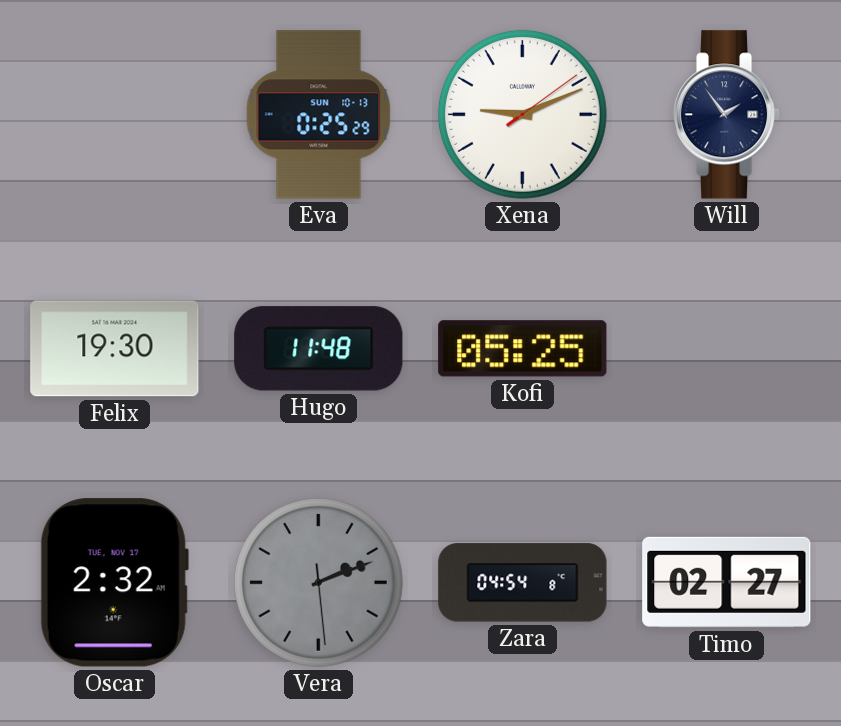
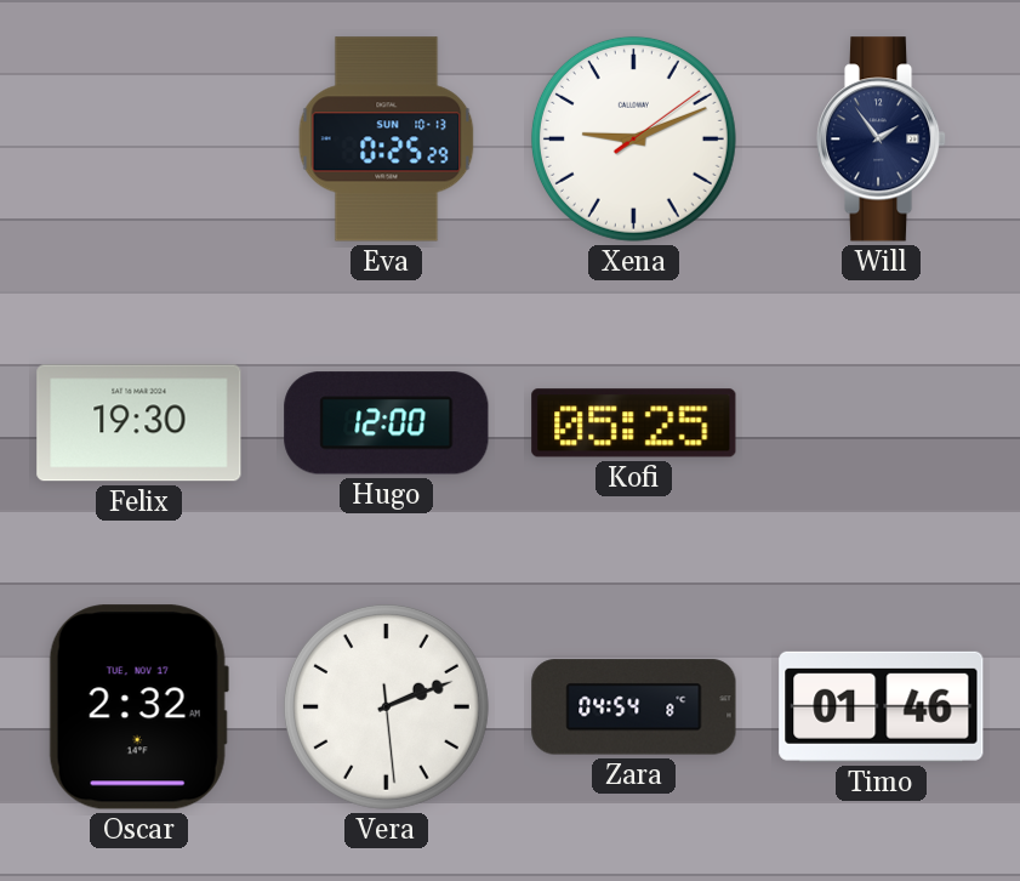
Hugo: 11:48 -> 12:00
Vera dial: grey -> white
Timo: 02:27 -> 01:46
